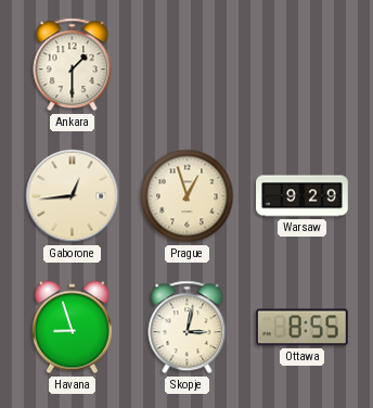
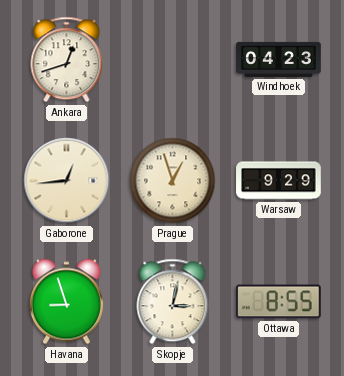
Ankara: 1:30 -> 12:42
Windhoek: none -> 04:23
